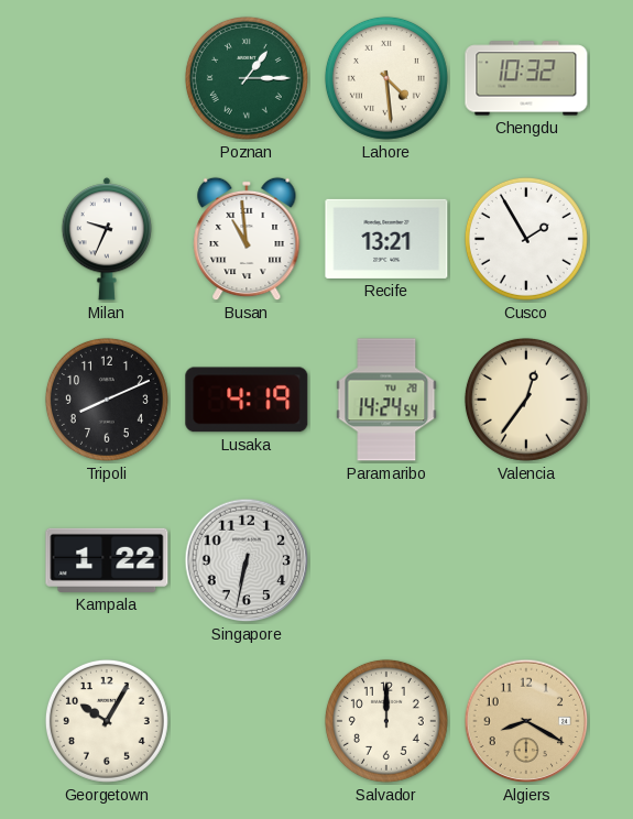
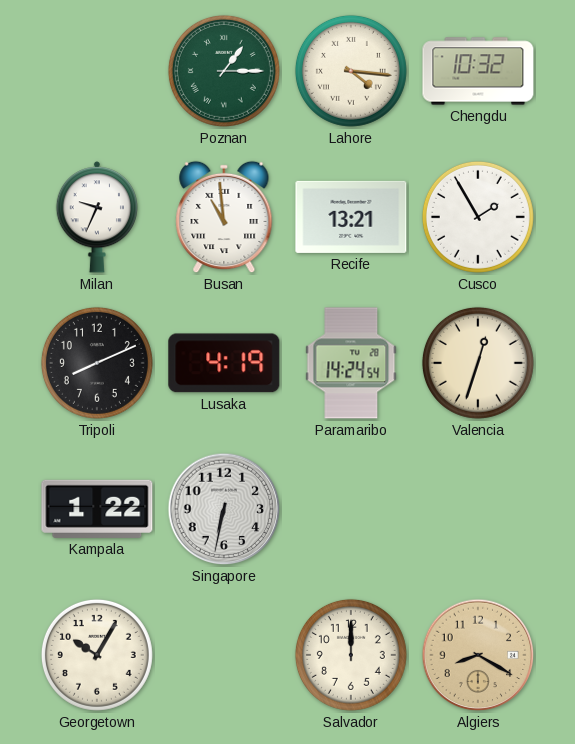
Lahore: 4:29 -> 4:16
Valencia: 12:36 -> 12:33
